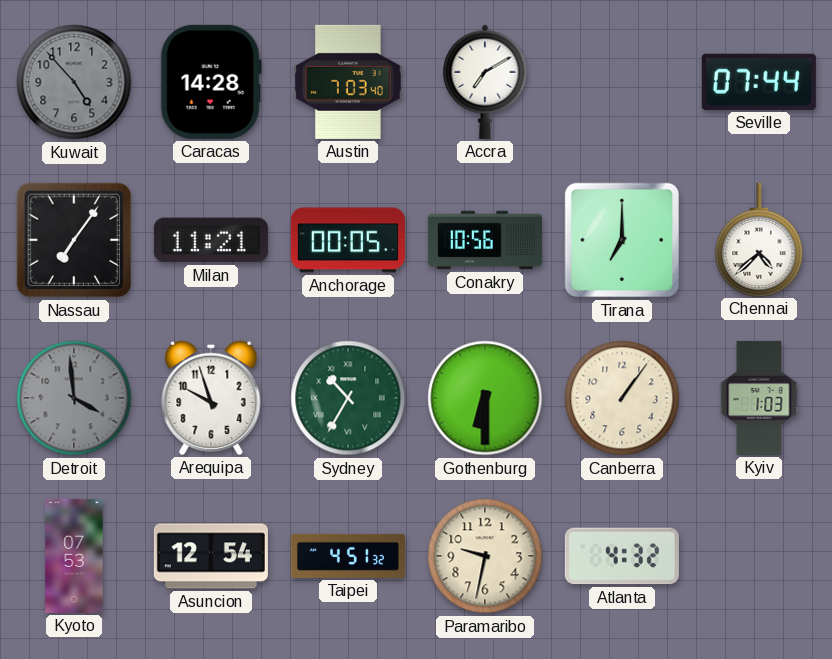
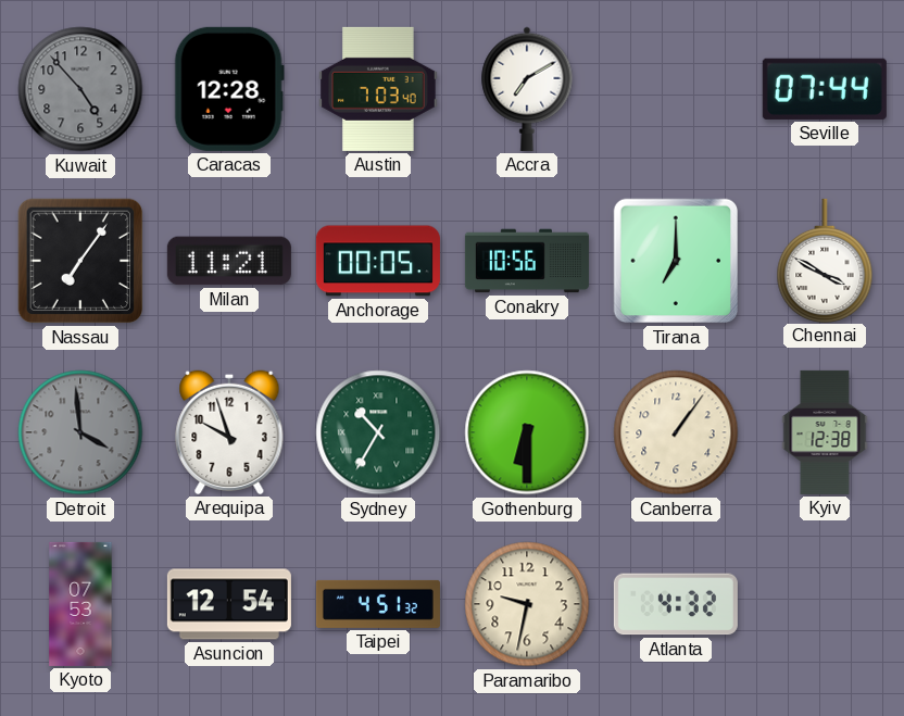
Caracas: 14:28 -> 12:28
Chennai: 4:38 -> 3:50
Kyiv: 1:03 -> 12:38
